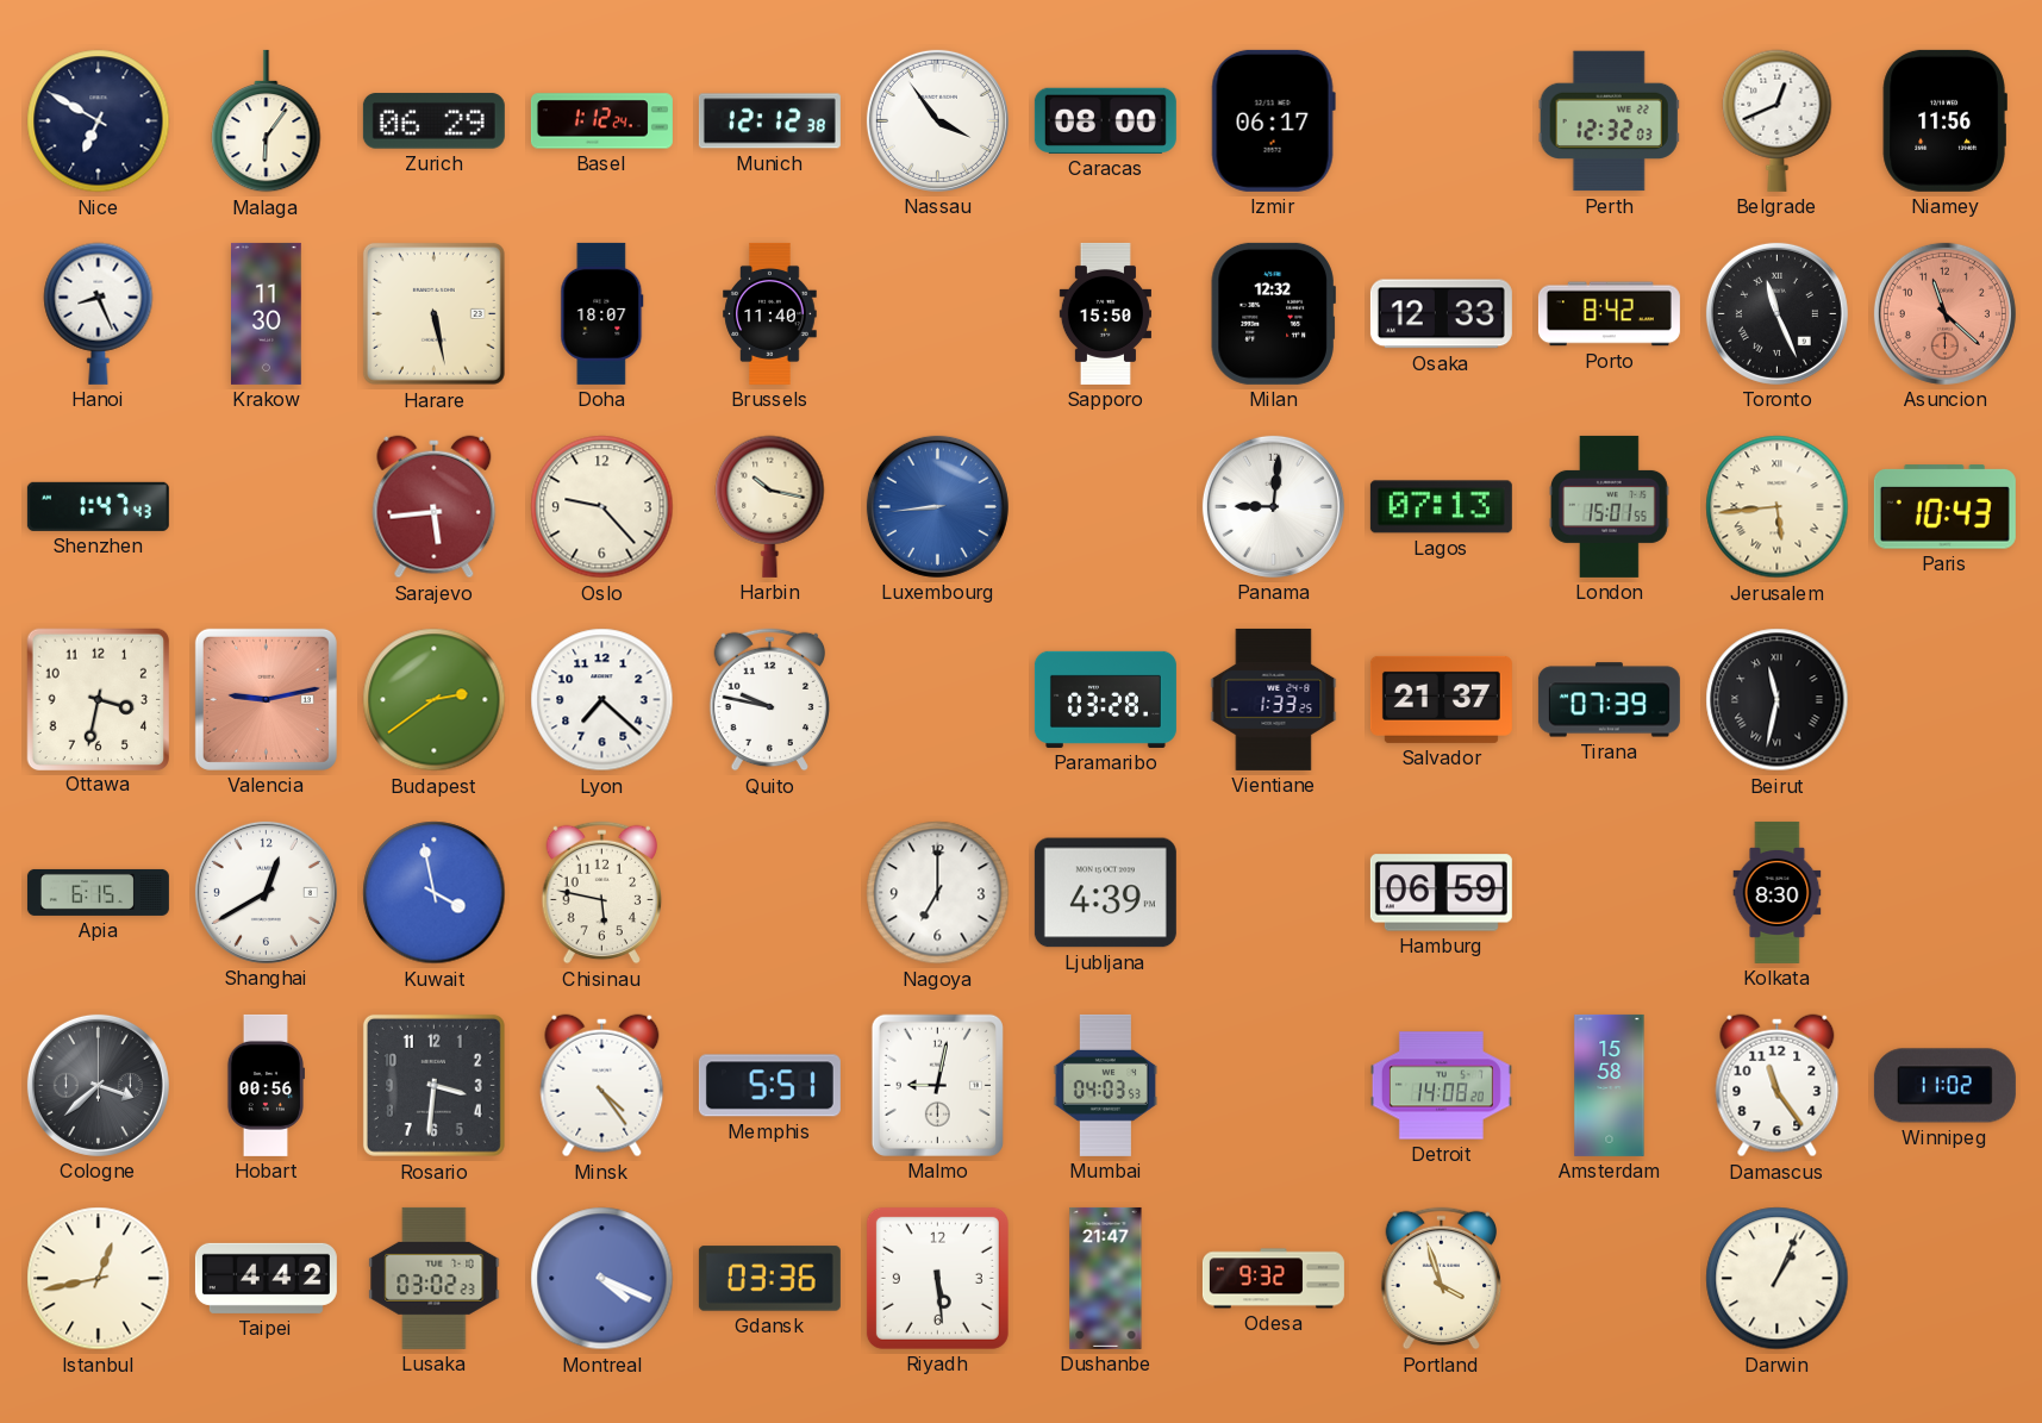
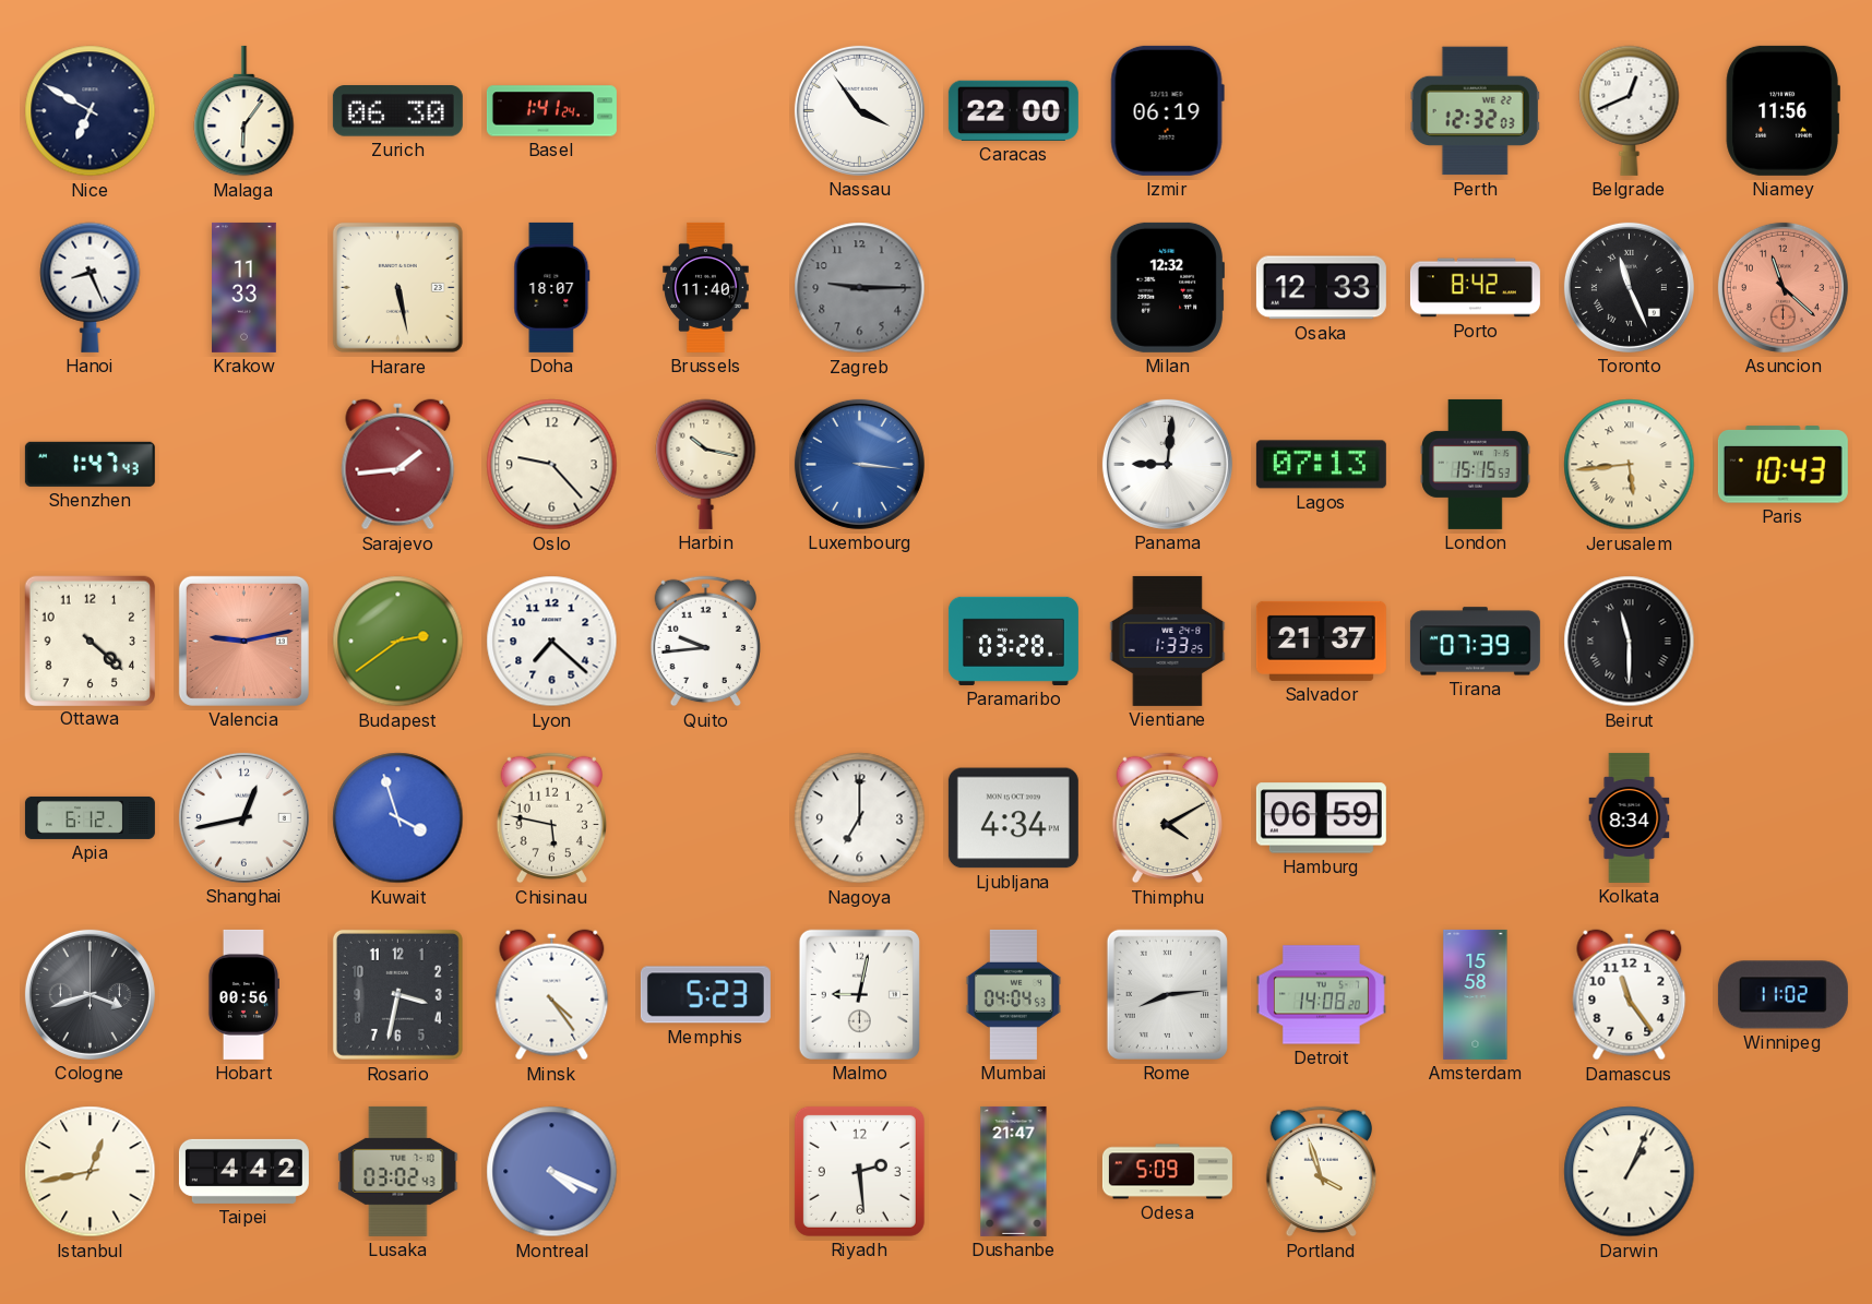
Zurich: 06:29 -> 06:30
Basel: 1:12 -> 1:41
Munich: 12:12 -> none
Caracas: 08:00 -> 22:00
Izmir: 06:17 -> 06:19
Krakow: 11:30 -> 11:33
Zagreb: none -> 9:15
Sapporo: 15:50 -> none
Sarajevo: 5:44 -> 1:44
Luxembourg: 8:44 -> 3:16
London: 15:01 -> 15:15
Ottawa: 3:32 -> 4:22
Quito: 9:47 -> 9:44
Beirut: 11:32 -> 11:30
Apia: 6:15 -> 6:12
Shanghai: 12:40 -> 12:43
Kuwait: 3:58 -> 3:57
Ljubljana: 4:39 -> 4:34
Thimphu: none -> 4:10
Kolkata: 8:30 -> 8:34
Cologne: 3:38 -> 3:42
Rosario: 3:31 -> 3:32
Memphis: 5:51 -> 5:23
Mumbai: 04:03 -> 04:04
Rome: none -> 8:14
Lusaka: 03:02:23 -> 03:02:43
Gdansk: 03:36 -> none
Riyadh: 5:29 -> 2:29
Odesa: 9:32 -> 5:09
